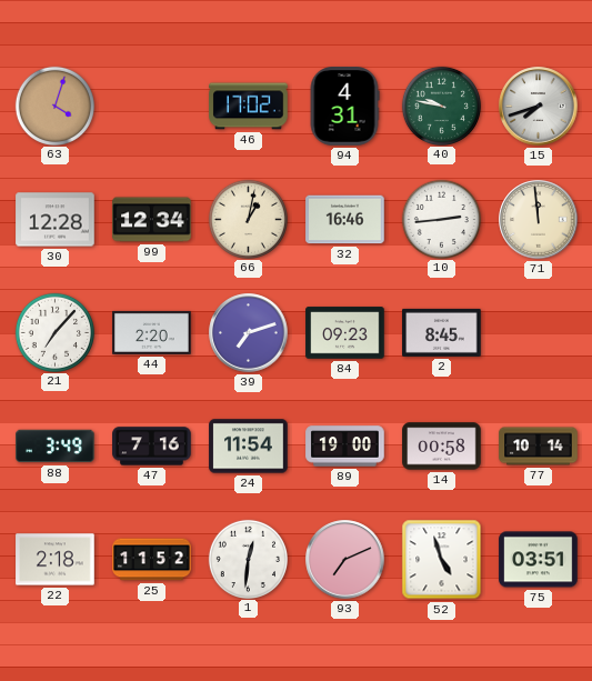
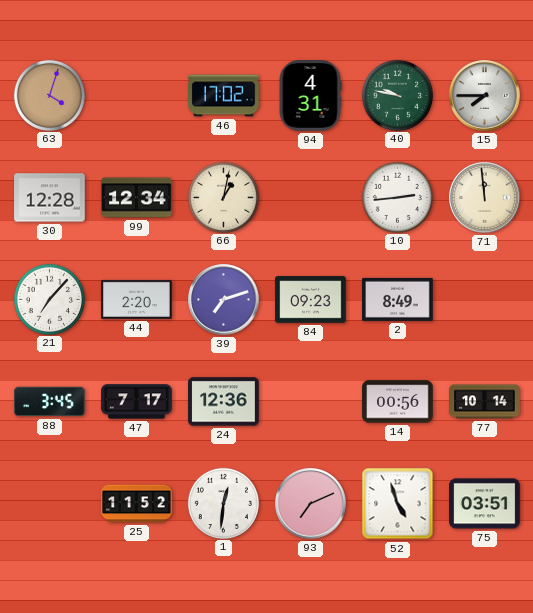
15: 7:42 -> 7:45
32: 16:46 -> none
2: 8:45 -> 8:49
88: 3:49 -> 3:45
47: 7:16 -> 7:17
24: 11:54 -> 12:36
89: 19:00 -> none
14: 00:58 -> 00:56
22: 2:18 -> none
